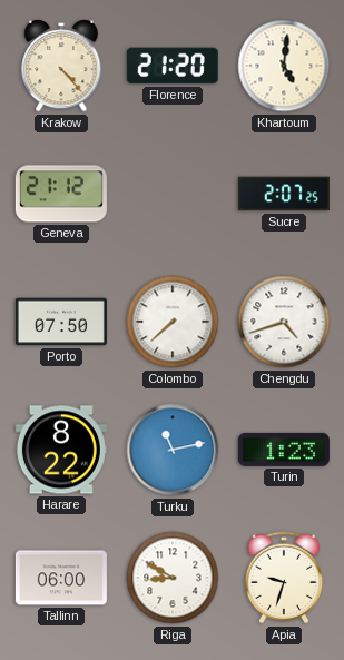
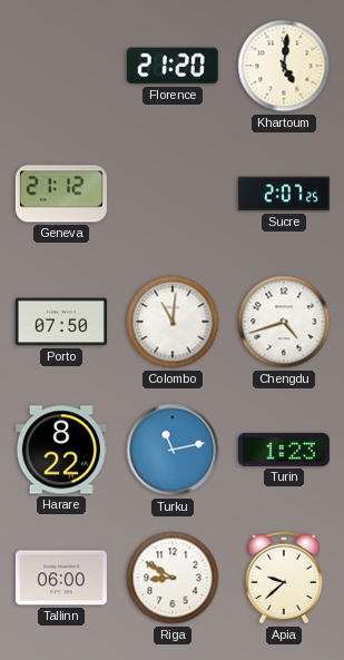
Krakow: 4:23 -> none
Colombo: 7:38 -> 11:01
Apia: 9:33 -> 9:38
